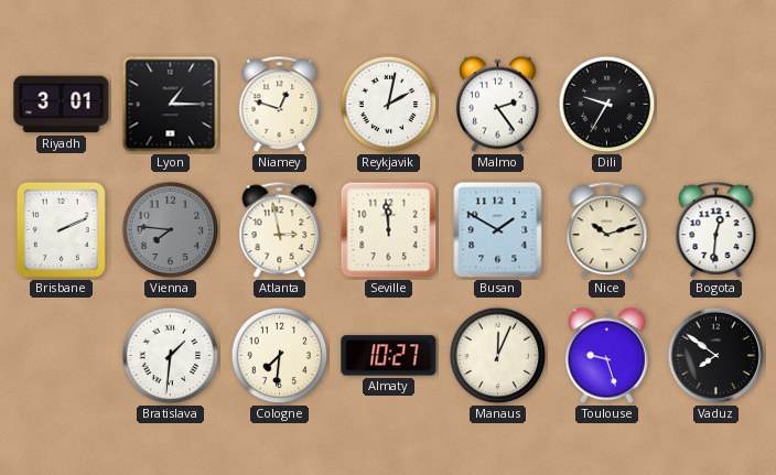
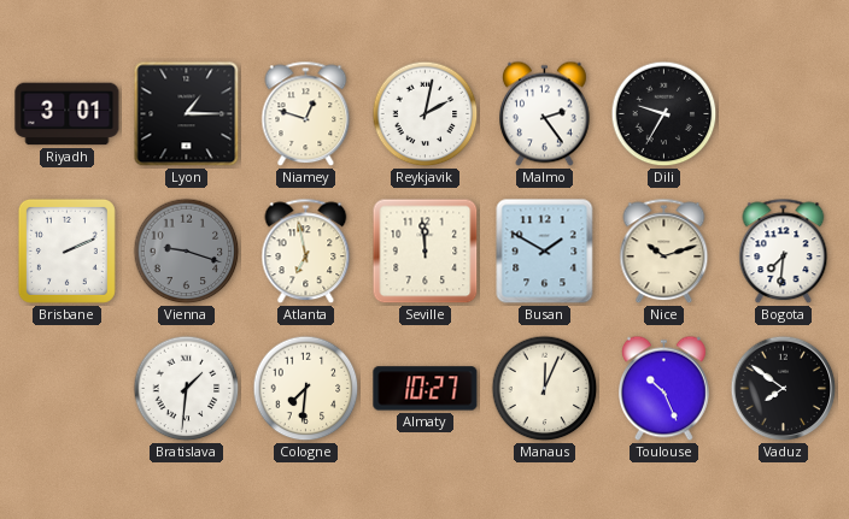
Vienna: 7:46 -> 9:18
Atlanta: 2:58 -> 6:58
Bogota: 12:31 -> 7:31
Toulouse: 9:27 -> 10:26
